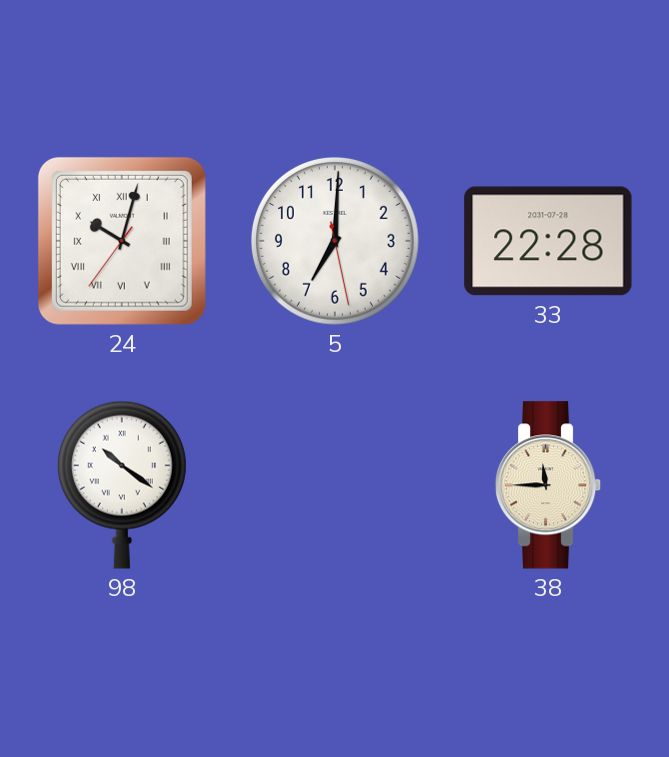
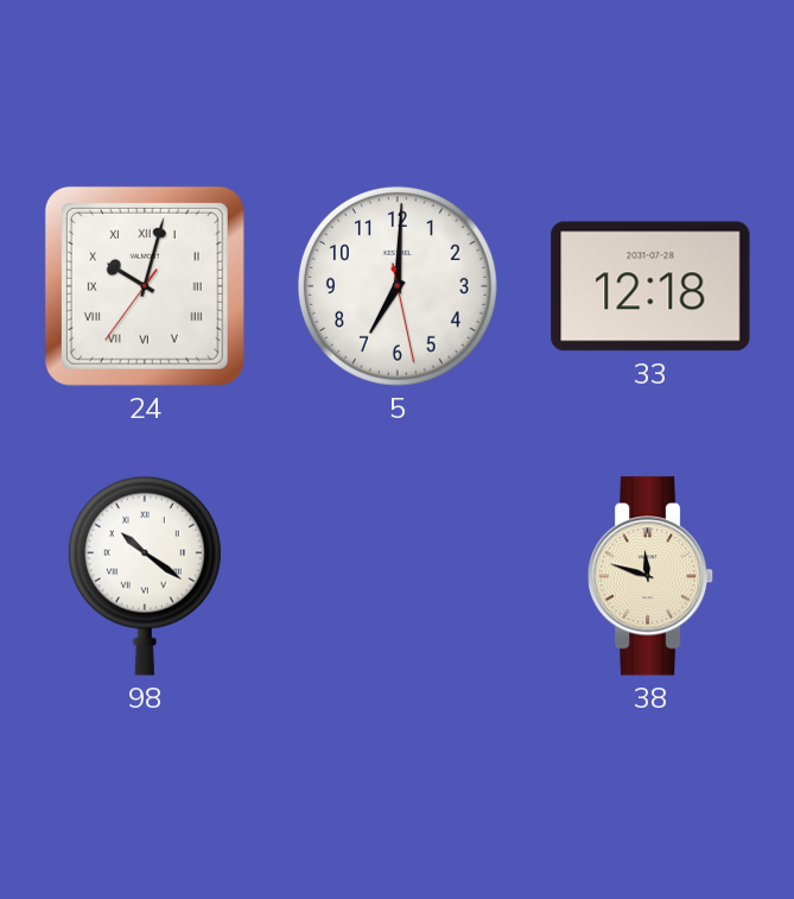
33: 22:28 -> 12:18
38: 11:45 -> 11:48
